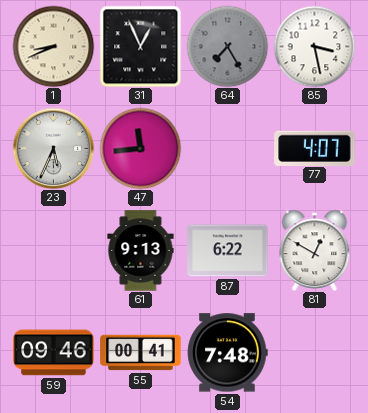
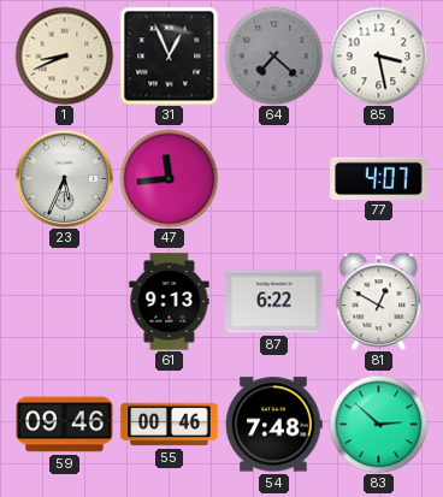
64: 7:25 -> 7:22
55: 00:41 -> 00:46
83: none -> 2:52
